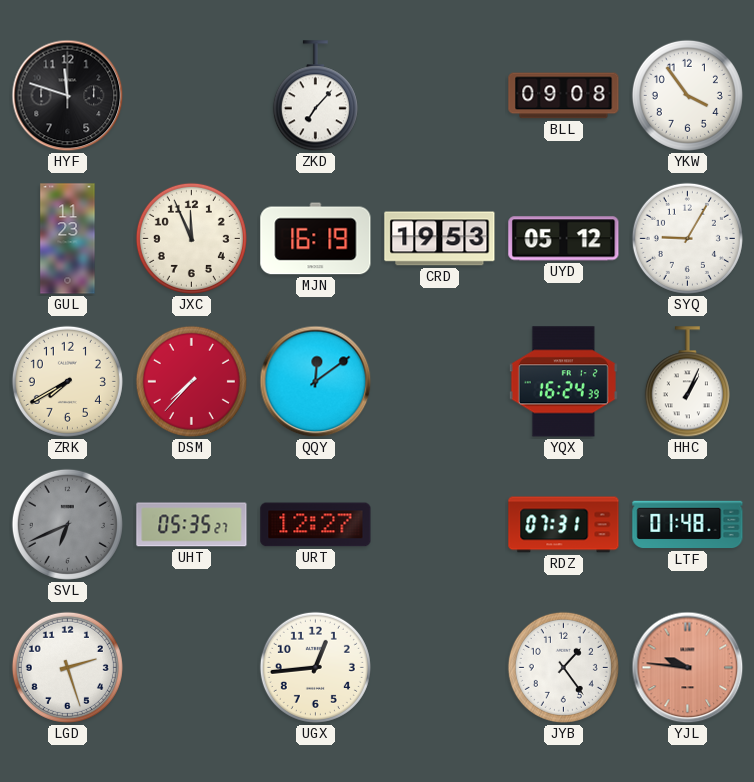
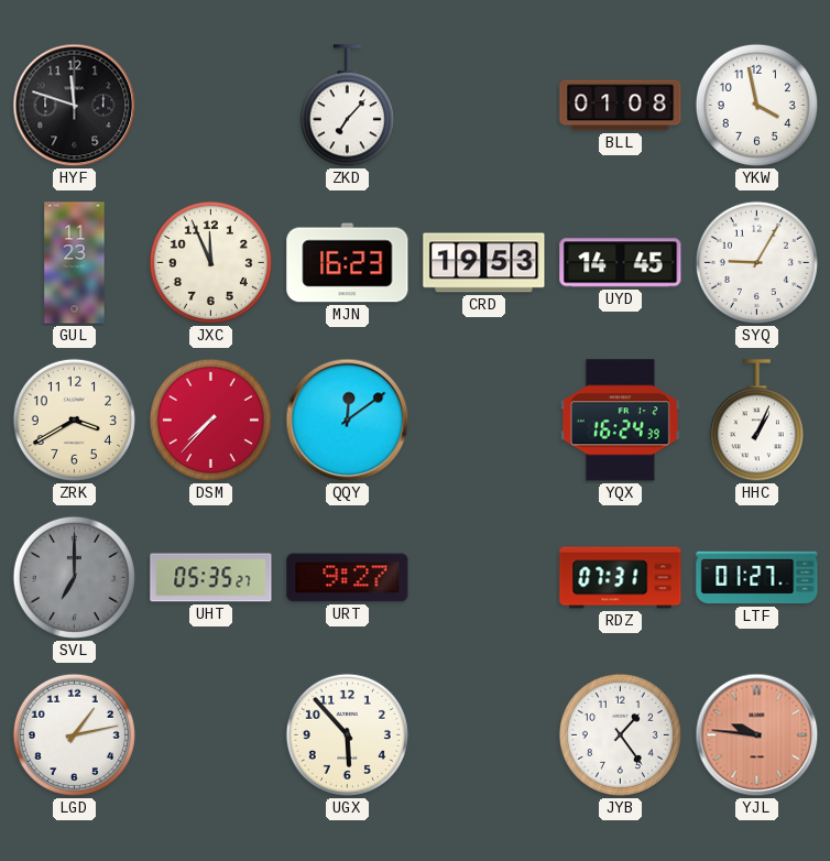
BLL: 09:08 -> 01:08
YKW: 3:54 -> 3:58
MJN: 16:19 -> 16:23
UYD: 05:12 -> 14:45
ZRK: 7:40 -> 3:40
SVL: 6:41 -> 7:00
URT: 12:27 -> 9:27
LTF: 01:48 -> 01:27
LGD: 2:27 -> 1:13
UGX: 12:44 -> 5:53
